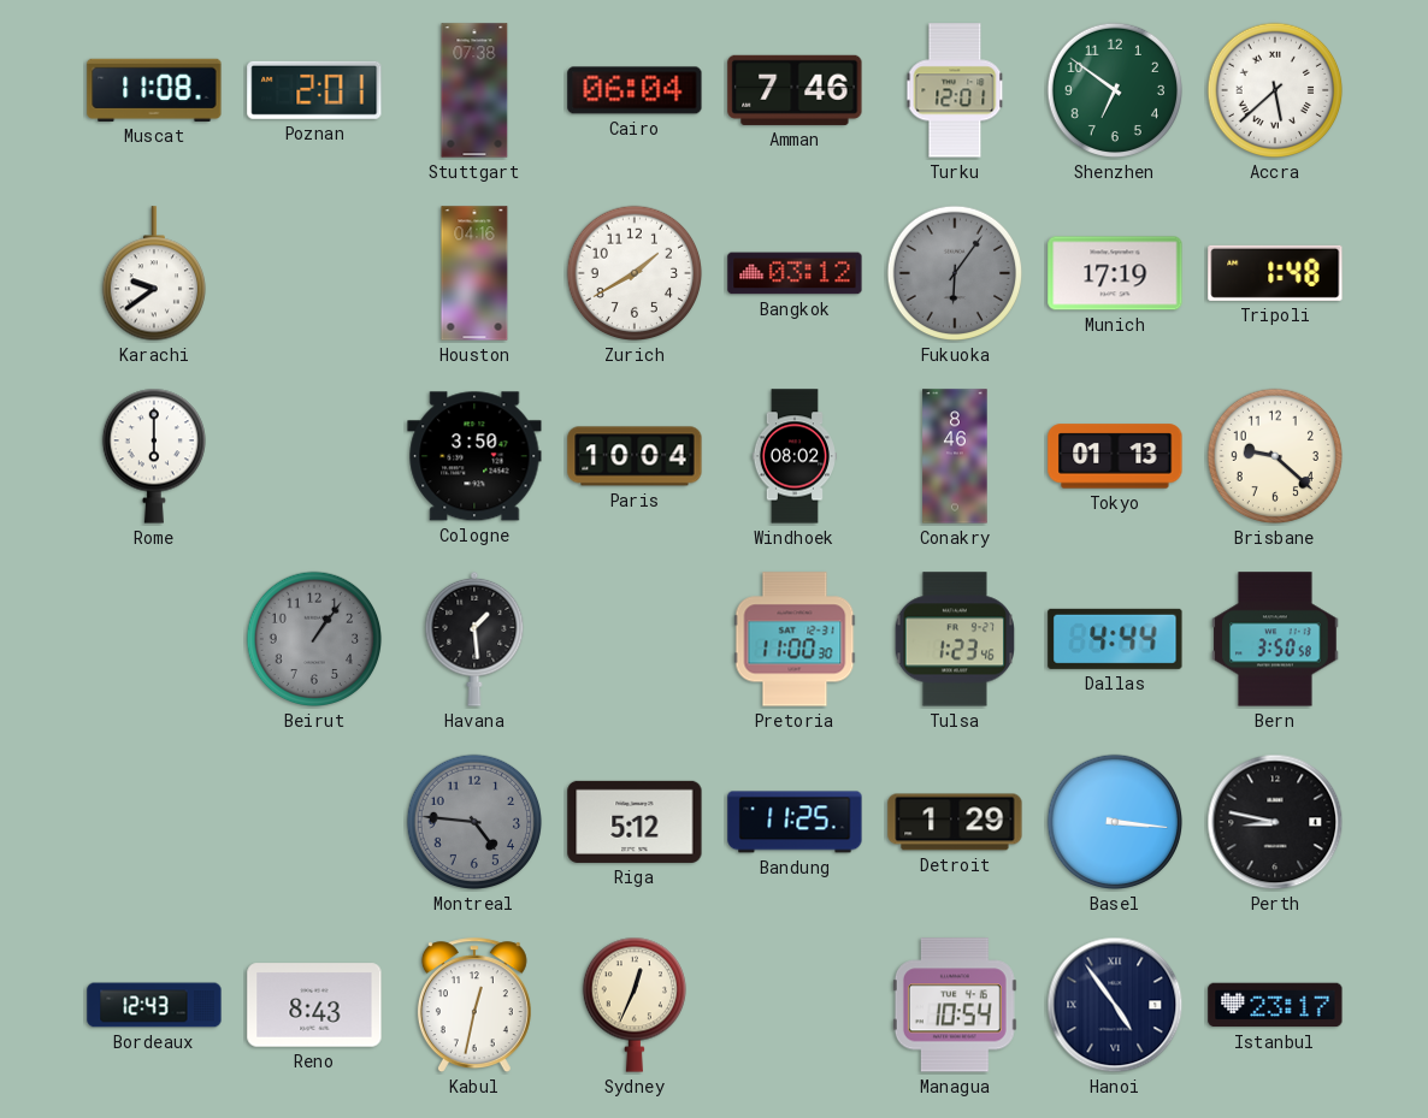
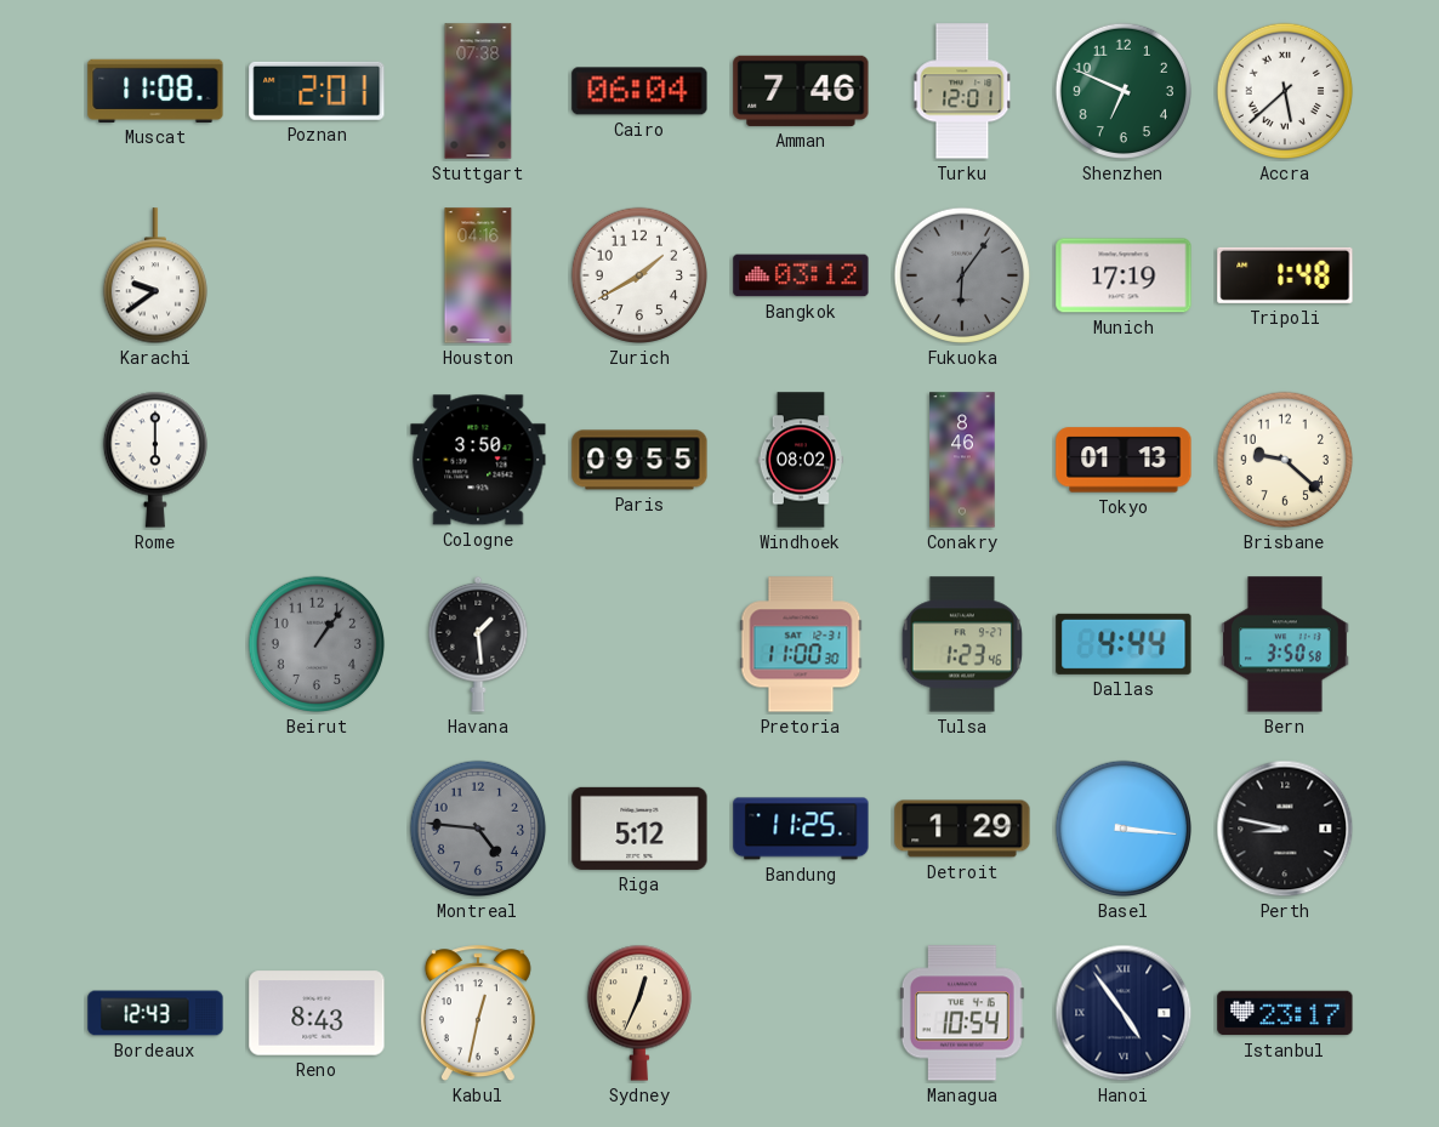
Shenzhen: 6:51 -> 6:49
Paris: 10:04 -> 09:55
